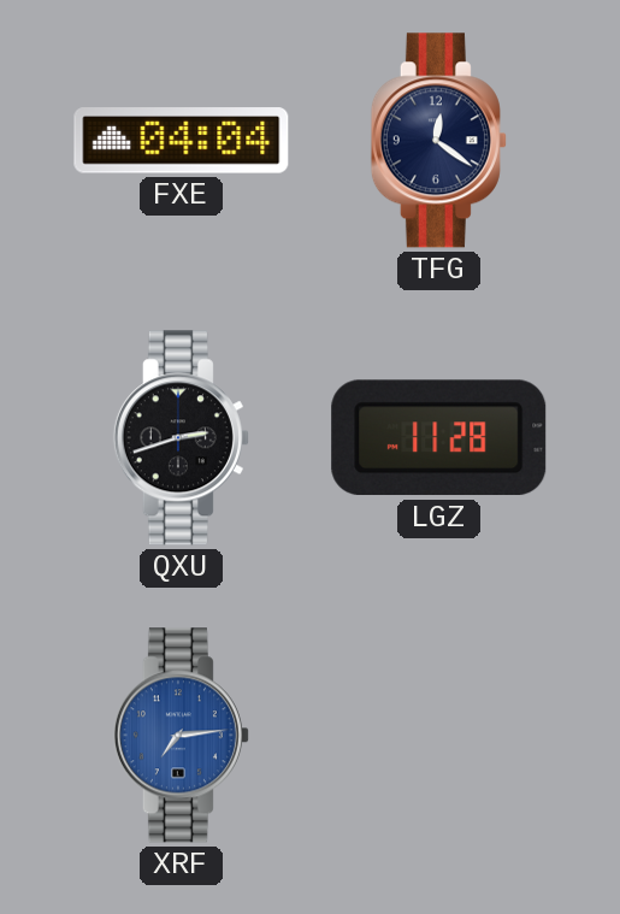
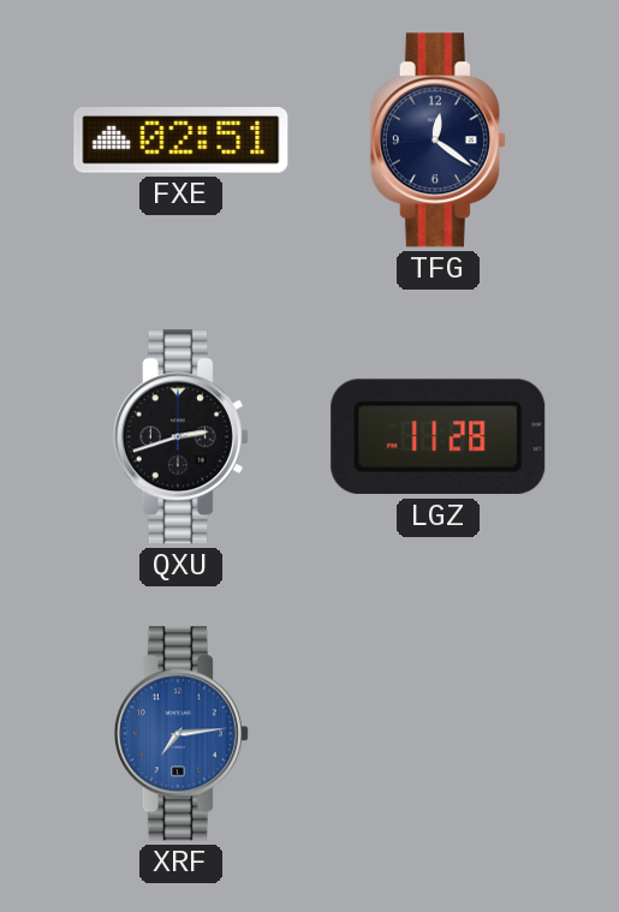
FXE: 04:04 -> 02:51
